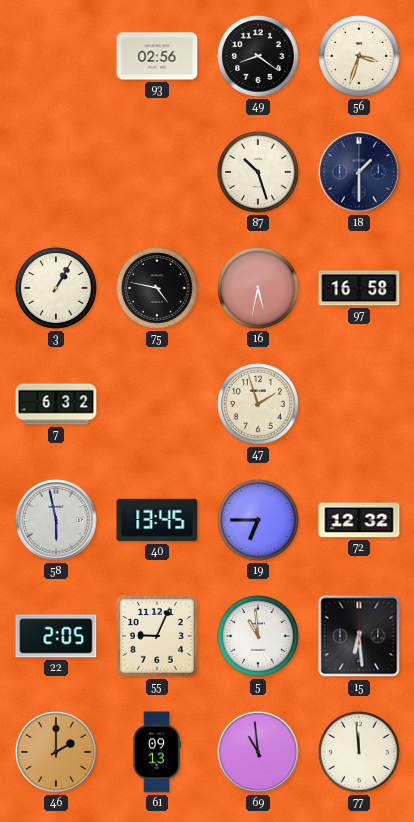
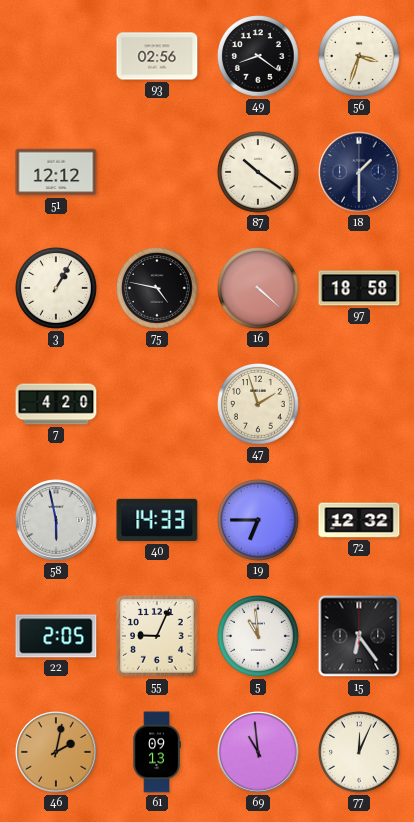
51: none -> 12:12
87: 10:27 -> 10:21
16: 5:32 -> 4:22
97: 16:58 -> 18:58
7: 6:32 -> 4:20
40: 13:45 -> 14:33
15: 6:29 -> 6:24
46: 2:00 -> 2:02
77: 11:59 -> 12:04
